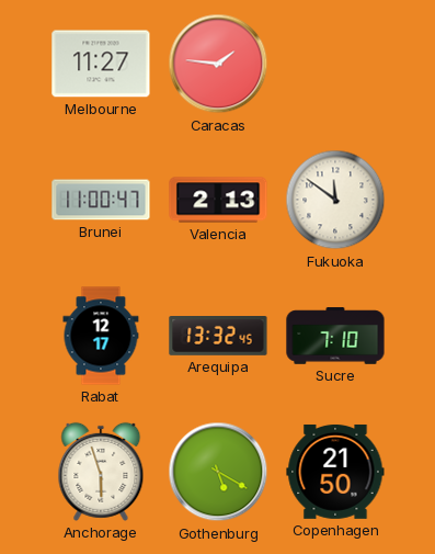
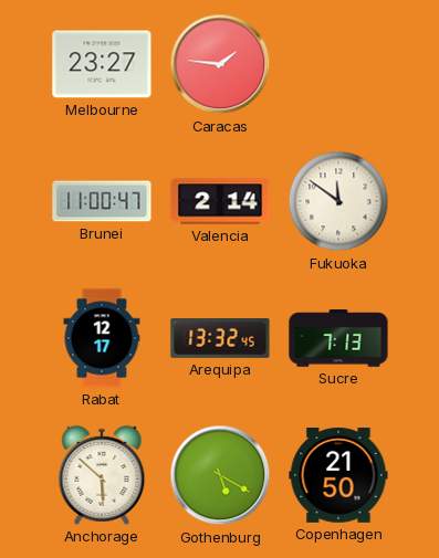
Melbourne: 11:27 -> 23:27
Valencia: 2:13 -> 2:14
Sucre: 7:10 -> 7:13
Anchorage: 5:57 -> 5:52
